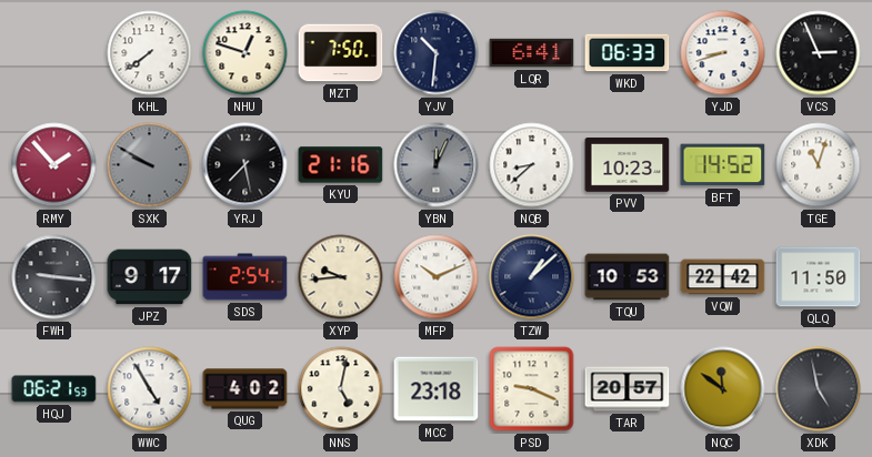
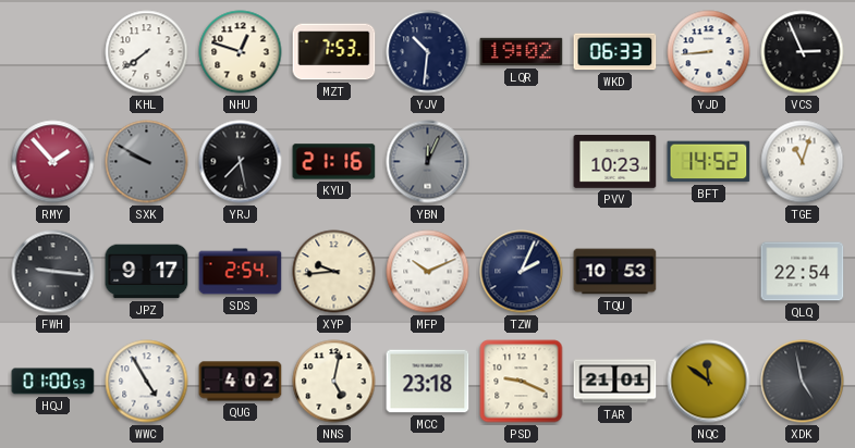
MZT: 7:50 -> 7:53
LQR: 6:41 -> 19:02
YJD: 8:42 -> 8:44
NQB: 8:38 -> none
TZW: 1:08 -> 2:04
VQW: 22:42 -> none
QLQ: 11:50 -> 22:54
HQJ: 06:21 -> 01:00
TAR: 20:57 -> 21:01
